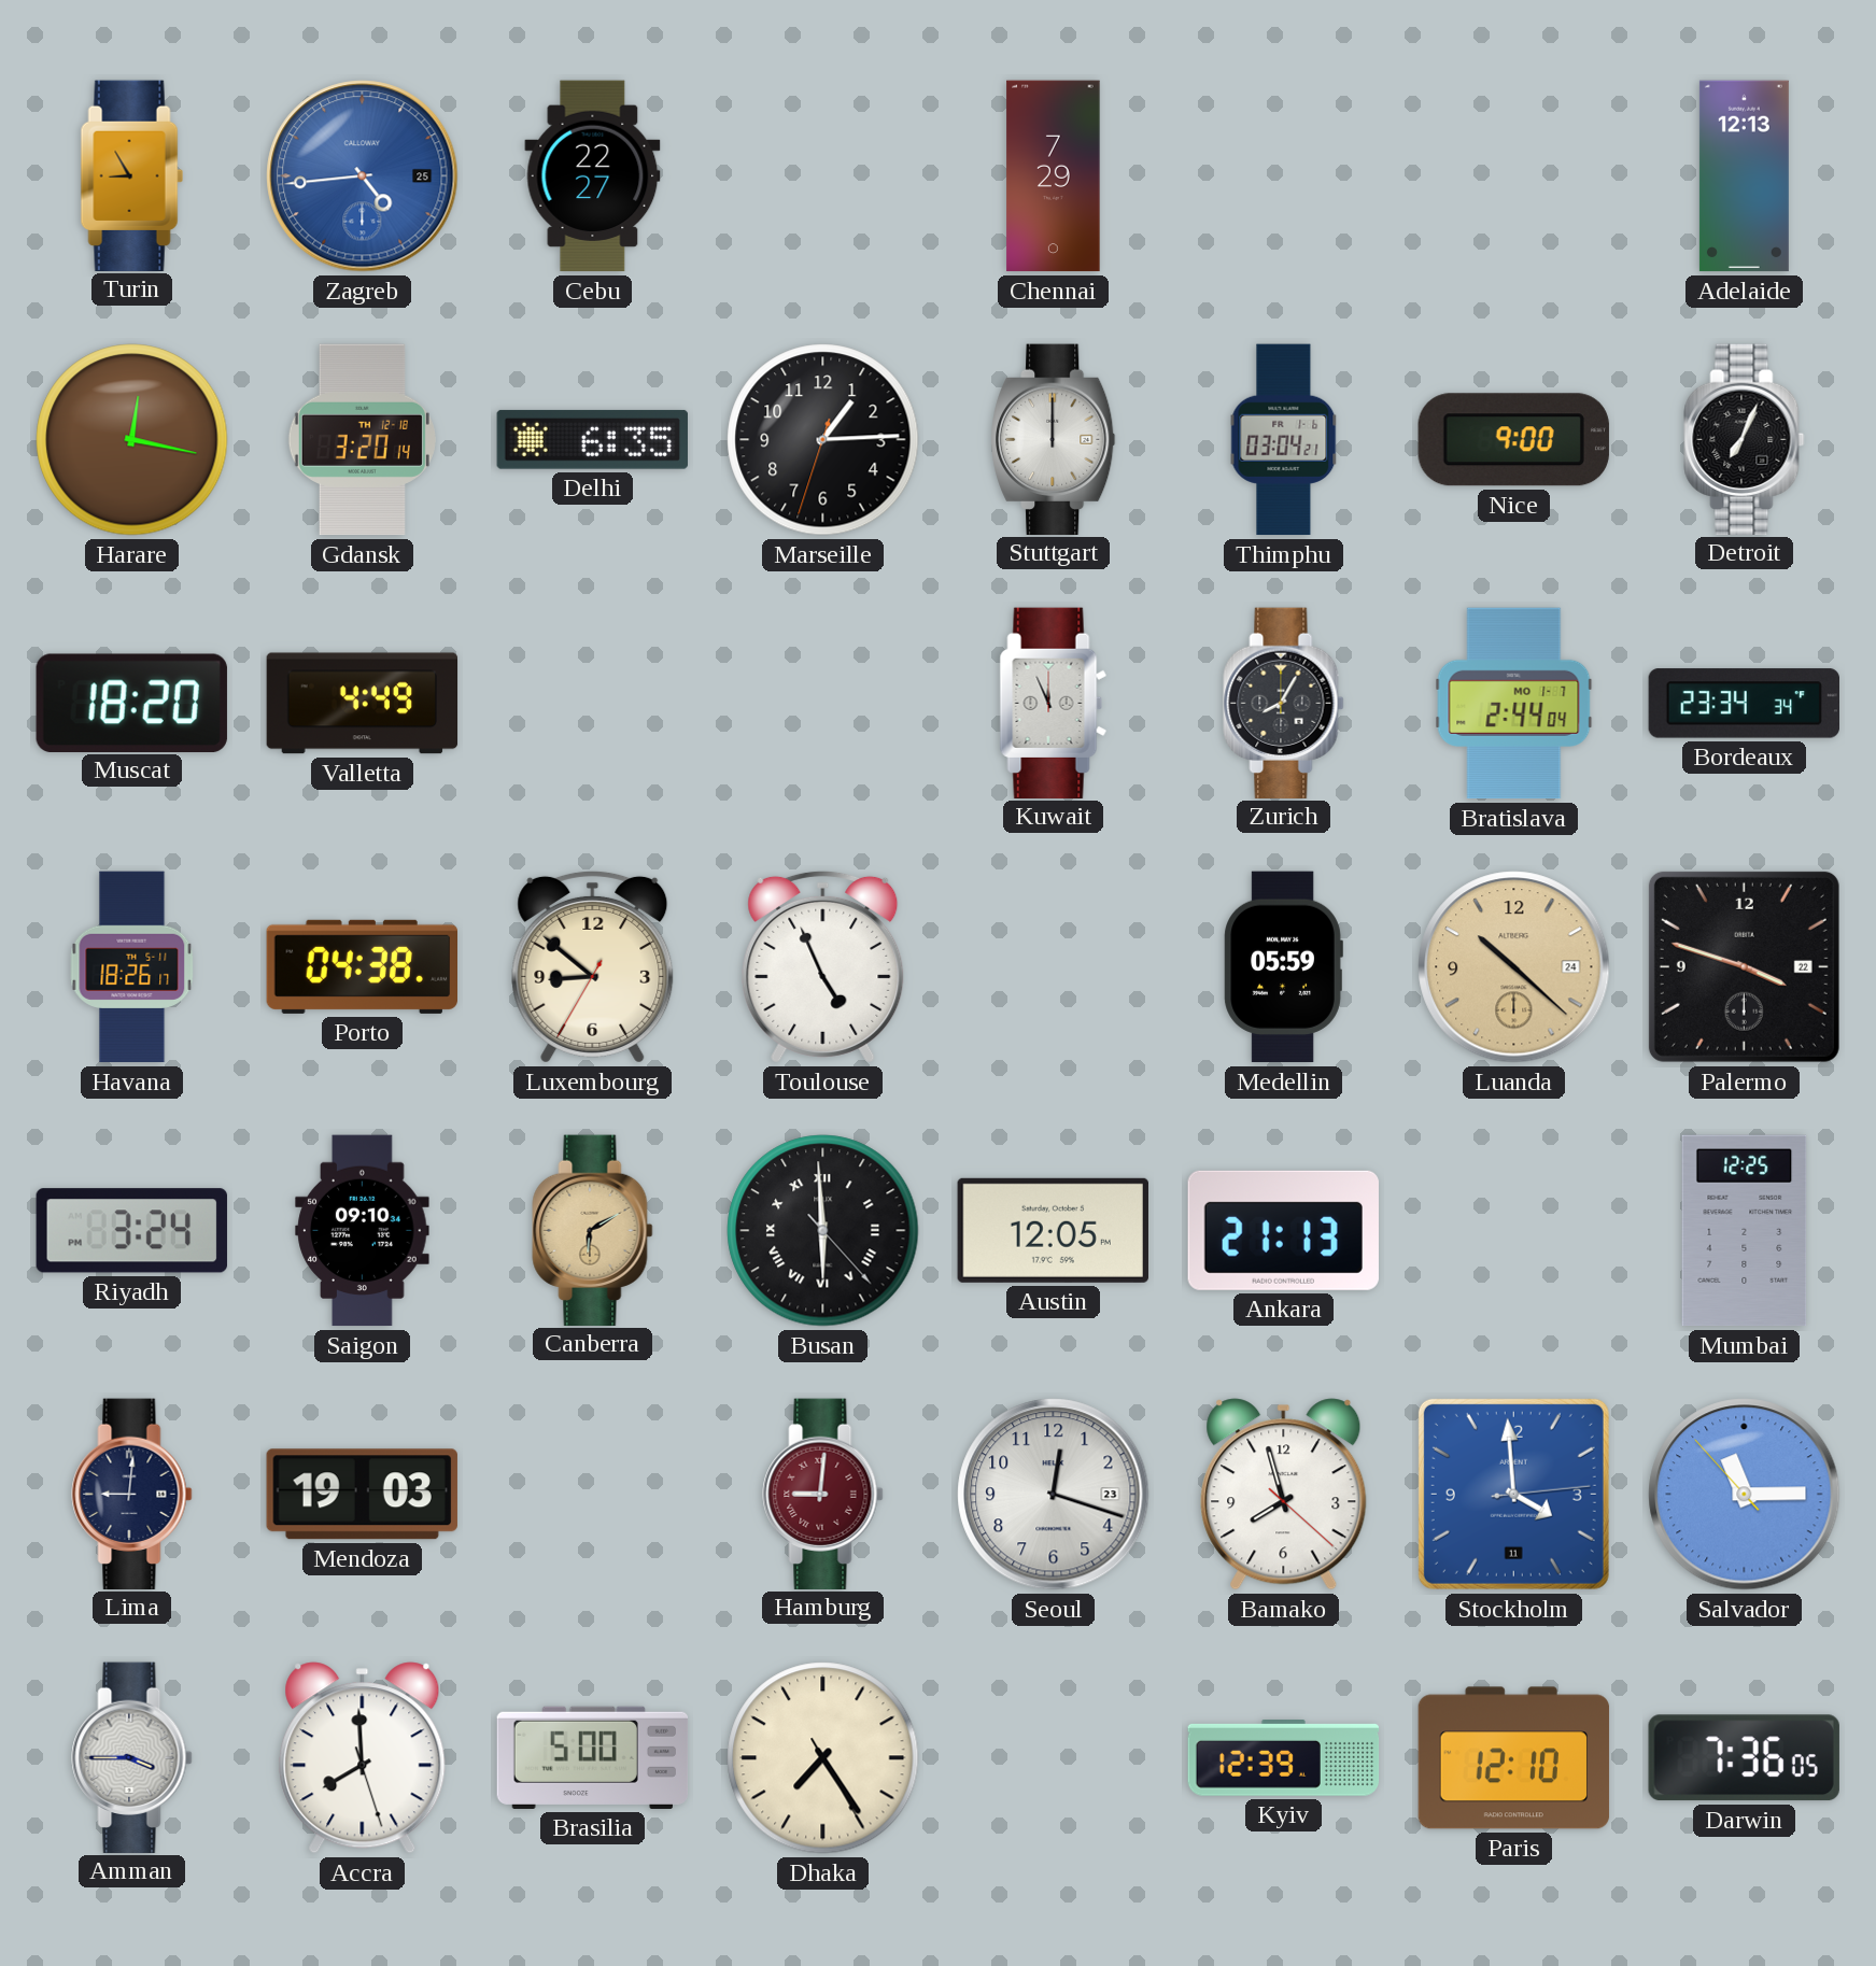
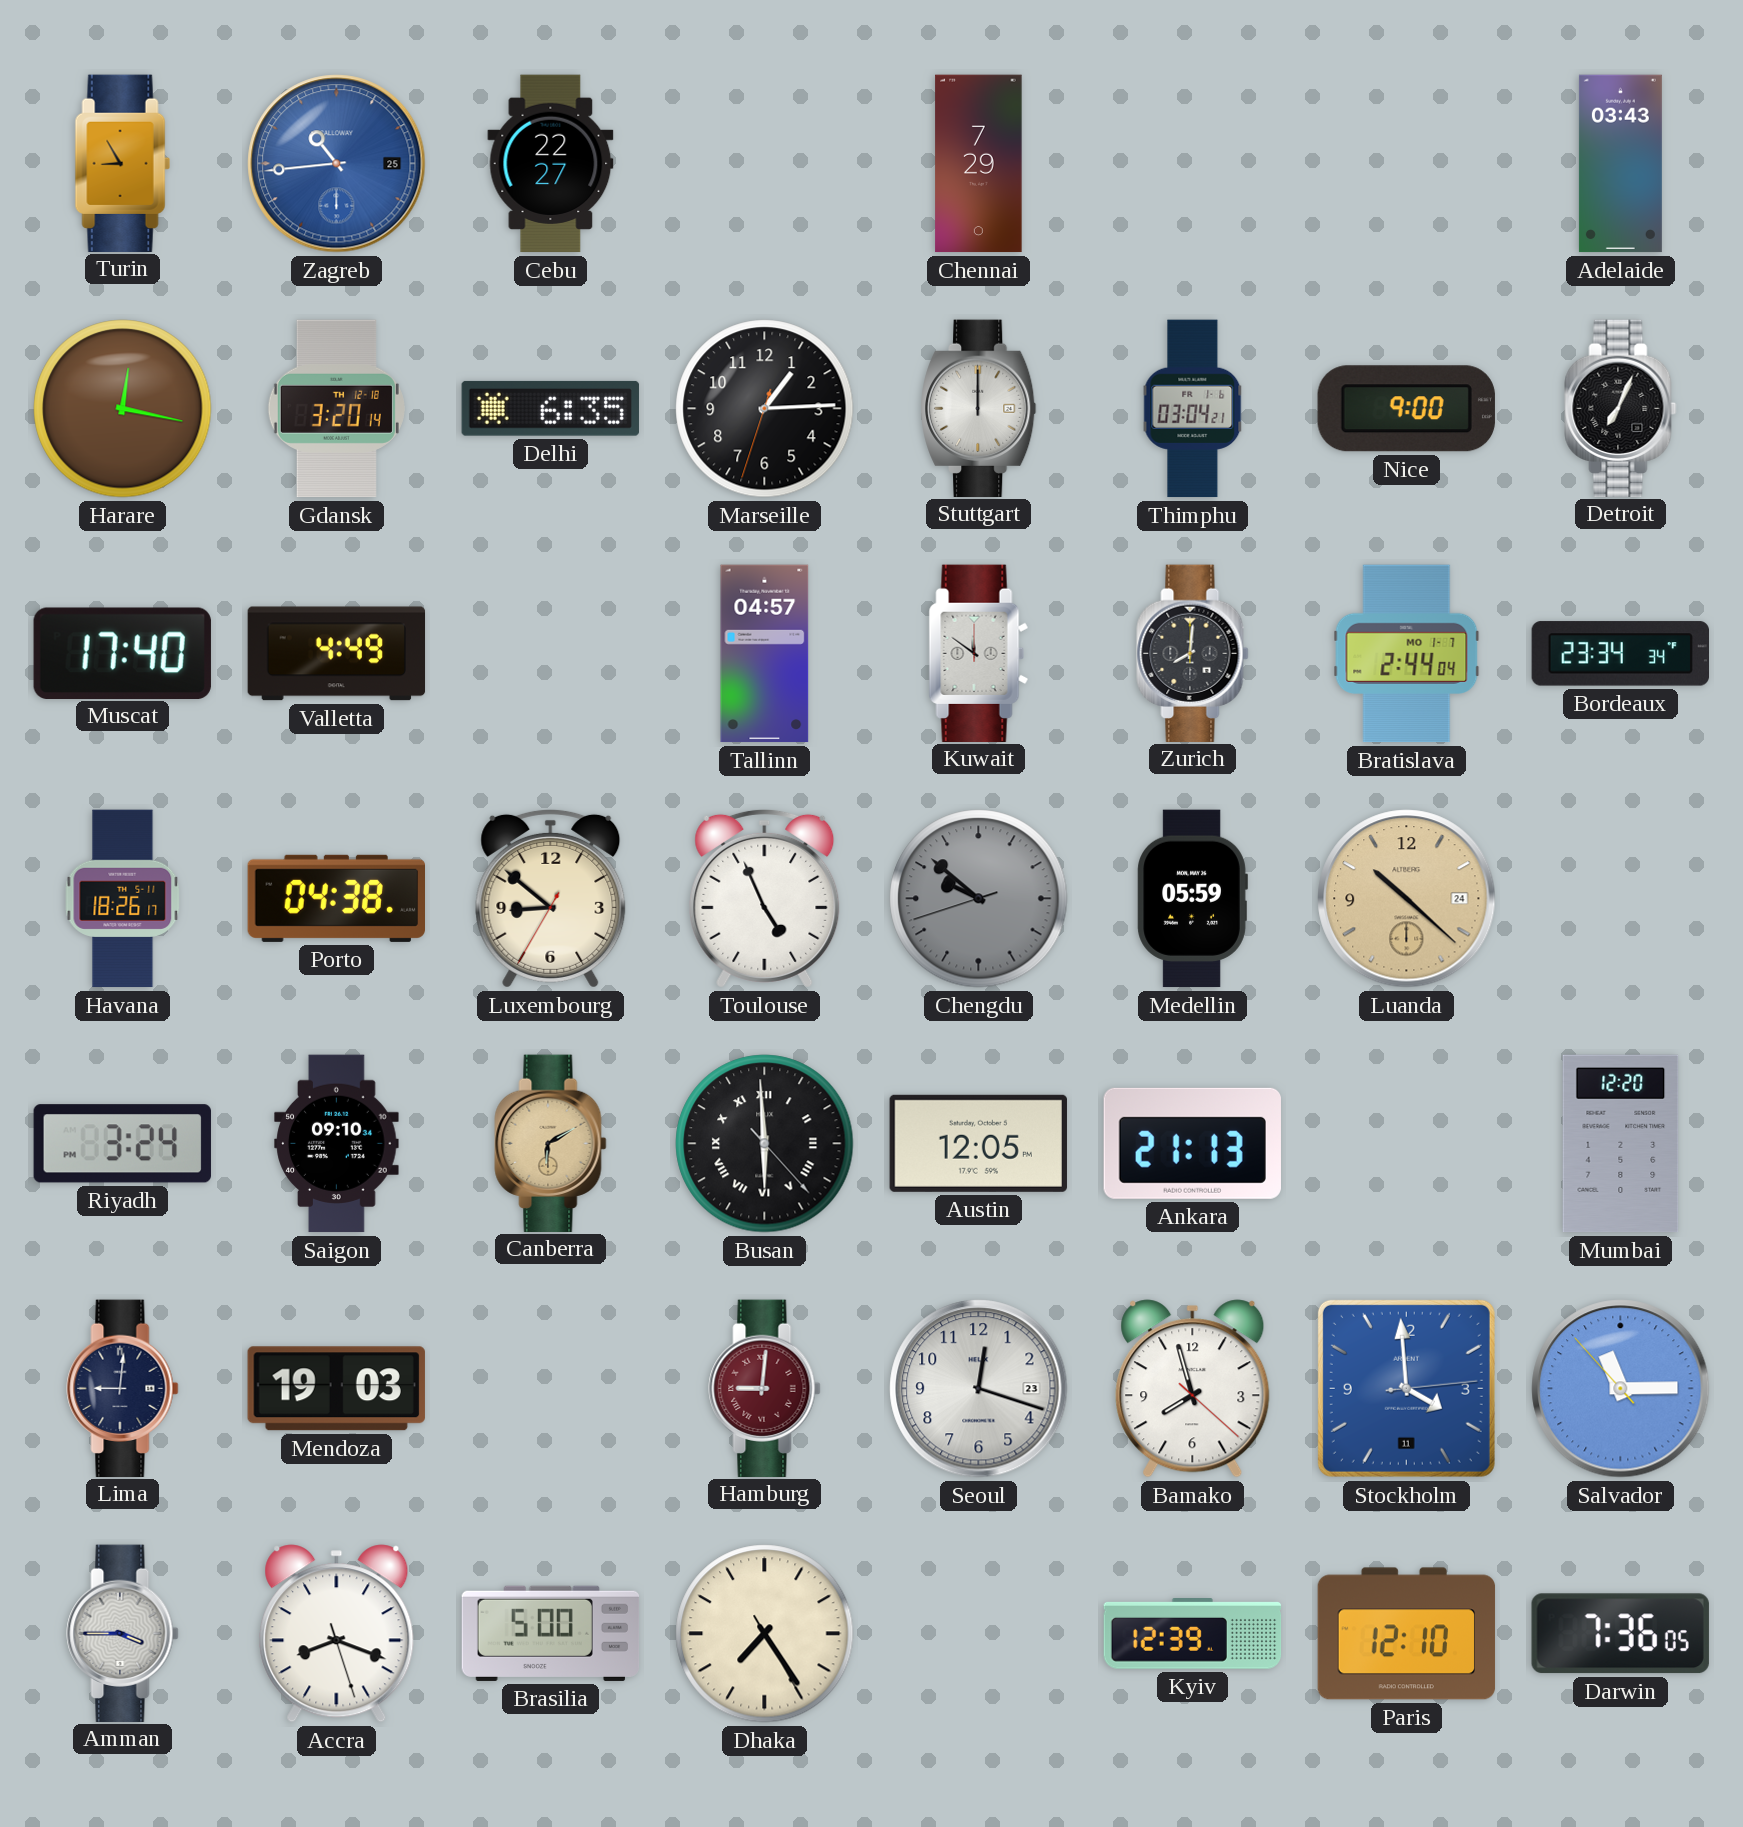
Zagreb: 4:44 -> 10:44
Adelaide: 12:13 -> 03:43
Muscat: 18:20 -> 17:40
Tallinn: none -> 04:57
Kuwait: 11:56 -> 11:51
Zurich: 8:05 -> 8:01
Chengdu: none -> 9:51
Palermo: 3:48 -> none
Mumbai: 12:25 -> 12:20
Accra: 7:59 -> 8:18
